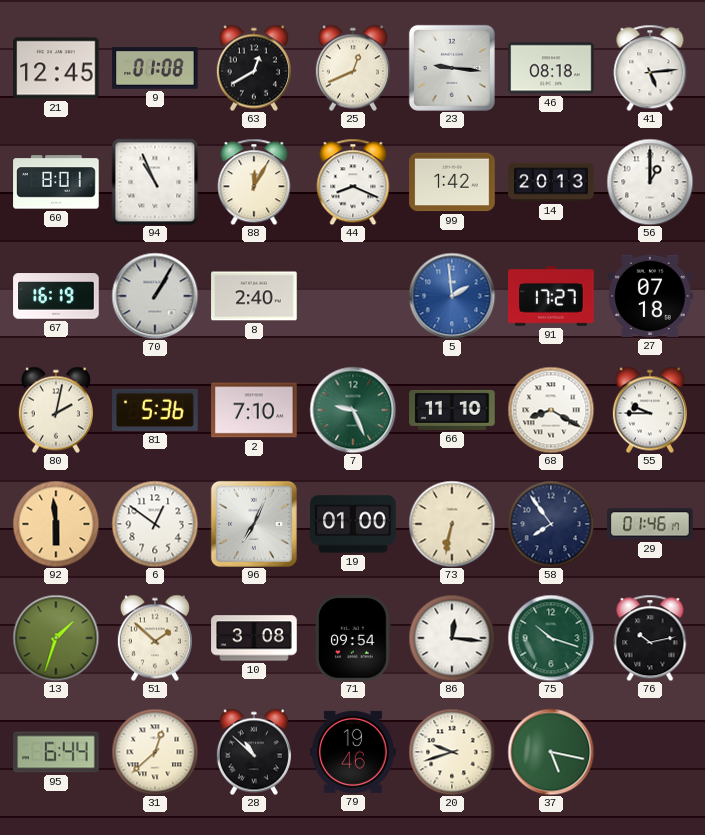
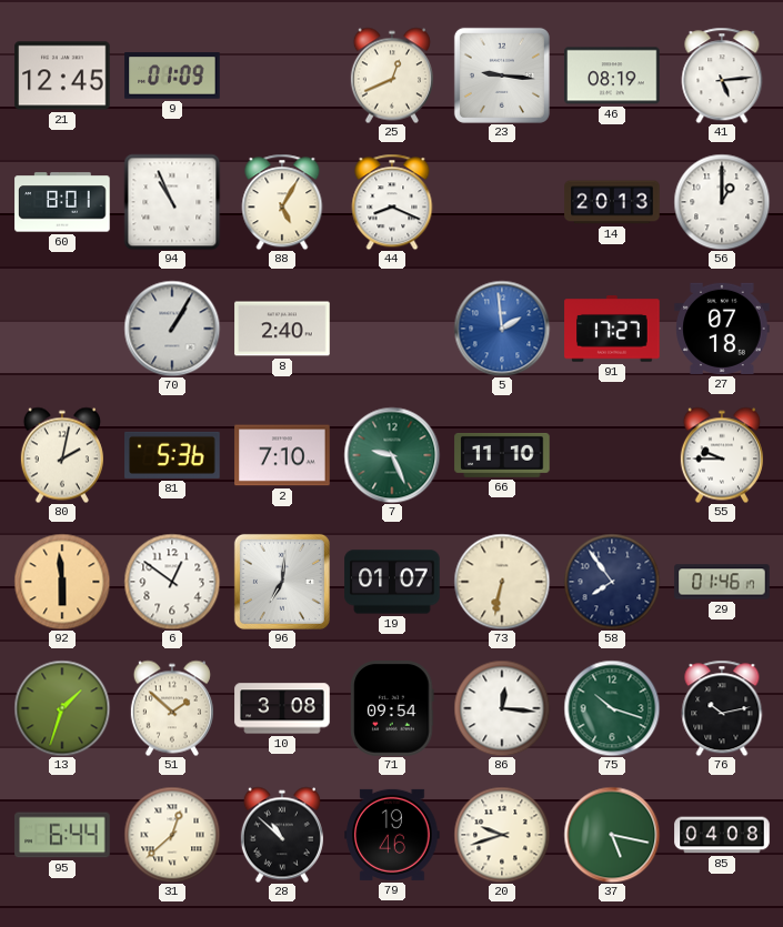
9: 01:08 -> 01:09
63: 12:40 -> none
46: 08:18 -> 08:19
88: 12:05 -> 5:05
99: 1:42 -> none
67: 16:19 -> none
68: 8:20 -> none
96: 7:04 -> 7:01
19: 01:00 -> 01:07
85: none -> 04:08
